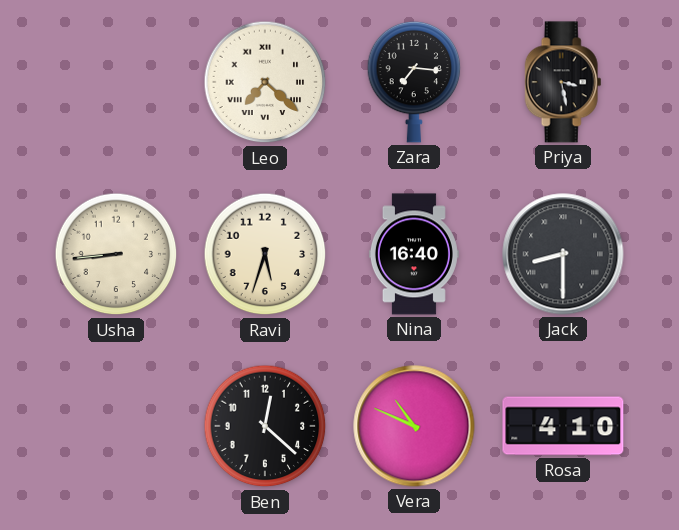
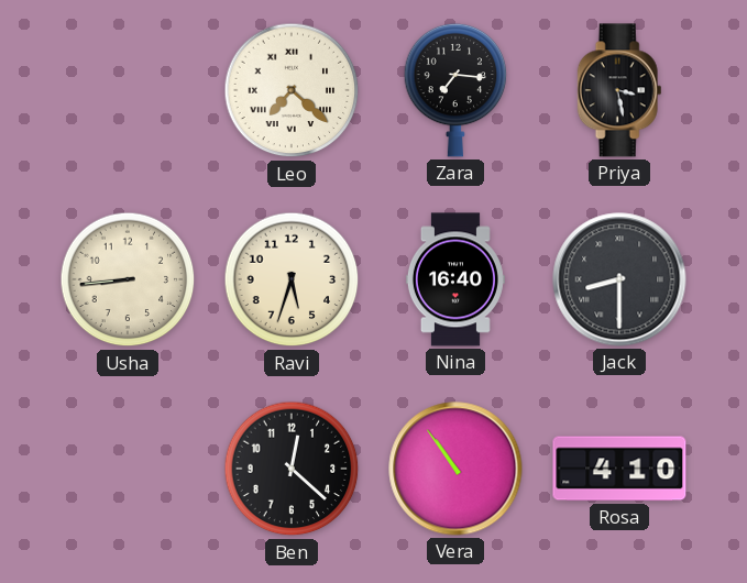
Vera: 10:49 -> 10:54
